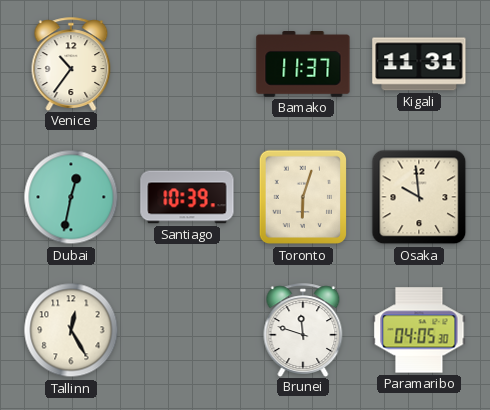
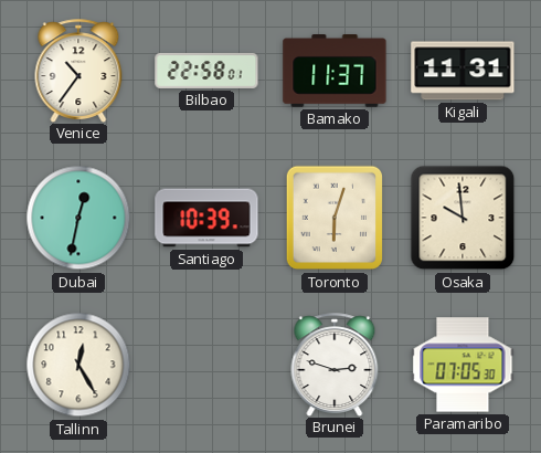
Bilbao: none -> 22:58
Brunei: 11:48 -> 2:48
Paramaribo: 04:05 -> 07:05
